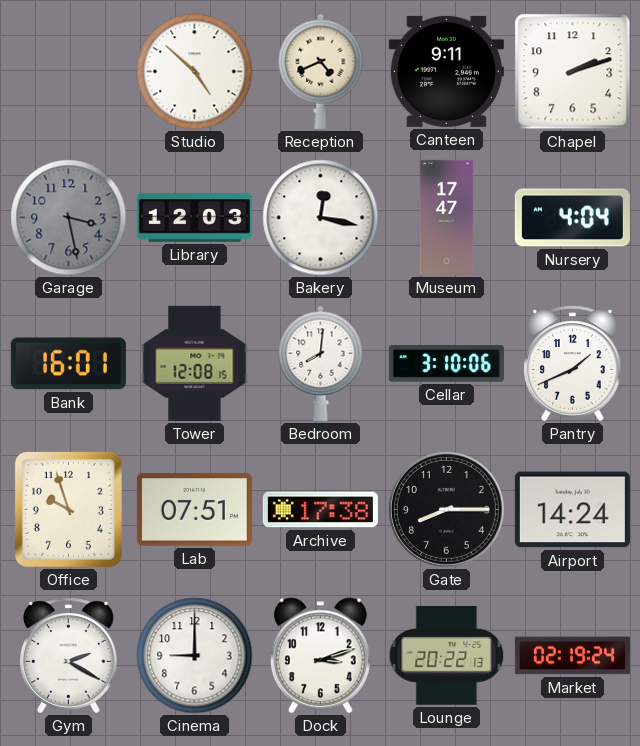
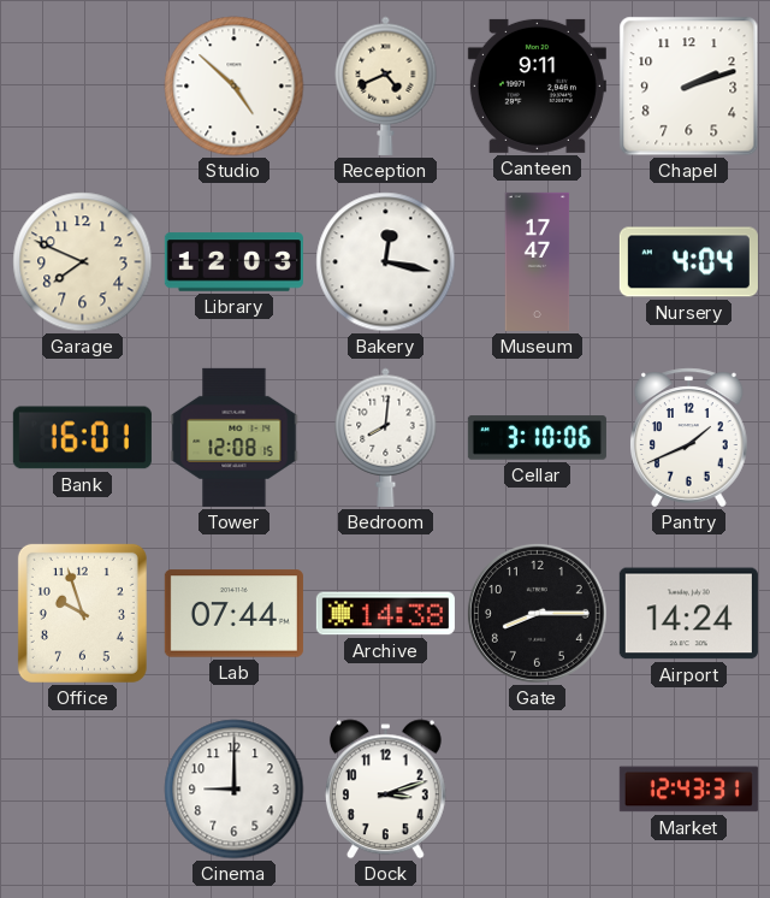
Garage: 3:28 -> 7:49
Garage dial: grey -> cream
Lab: 07:51 -> 07:44
Archive: 17:38 -> 14:38
Gym: 2:20 -> none
Lounge: 20:22 -> none
Market: 02:19 -> 12:43
